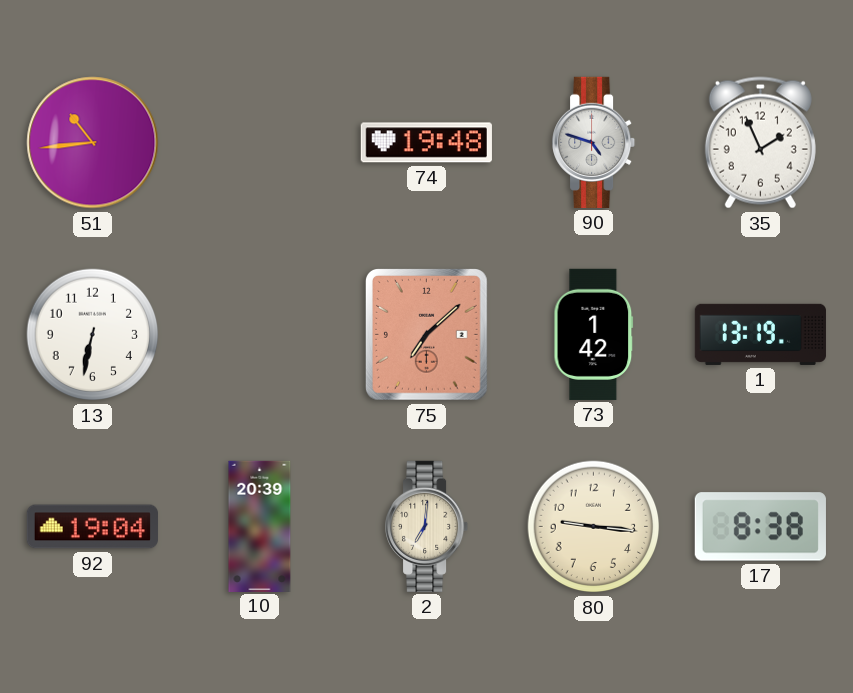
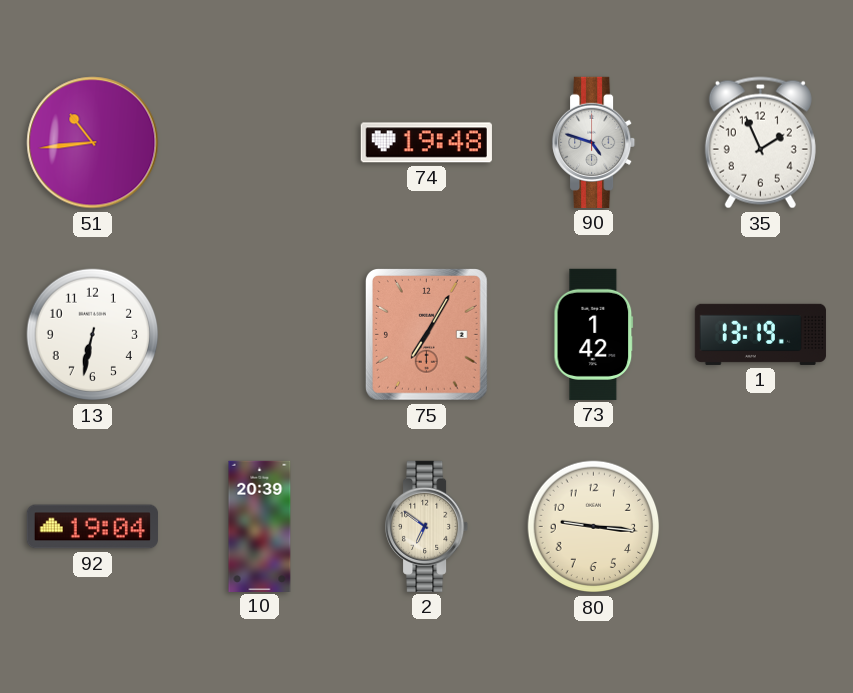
75: 7:08 -> 7:05
2: 7:01 -> 6:51
17: 8:38 -> none
